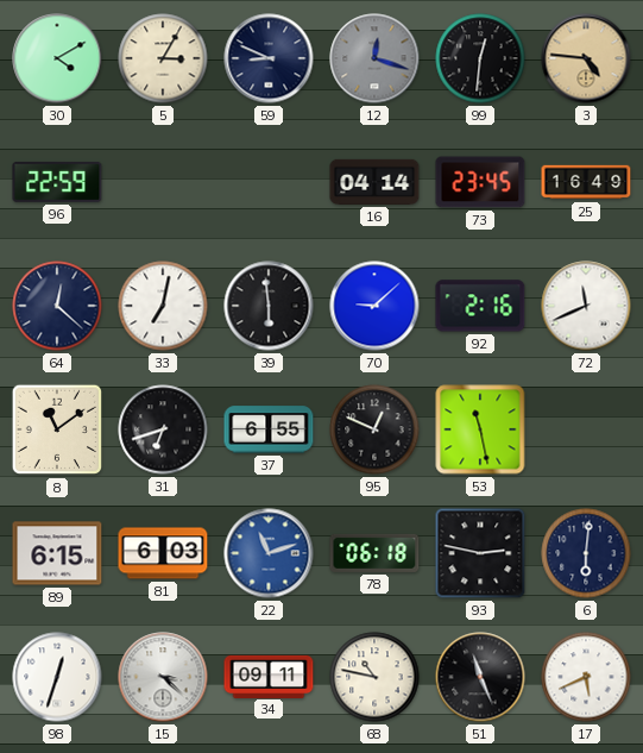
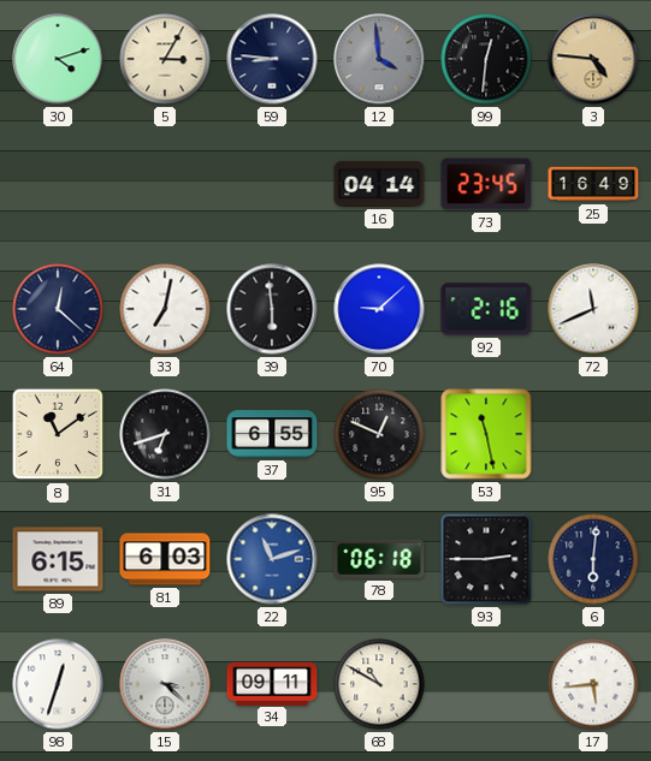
30: 4:10 -> 4:12
59: 8:49 -> 8:46
12: 12:18 -> 3:59
96: 22:59 -> none
93: 2:47 -> 2:45
68: 10:47 -> 10:50
51: 11:26 -> none
17: 5:41 -> 5:44
